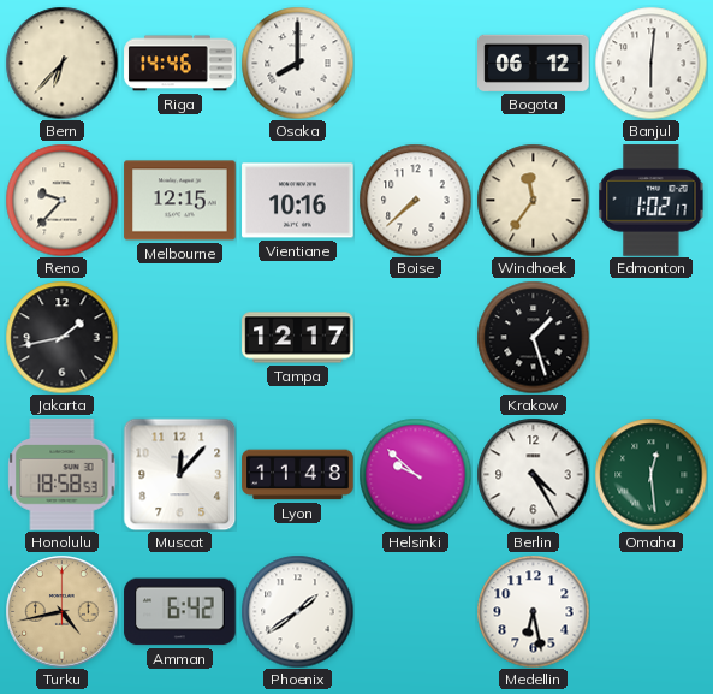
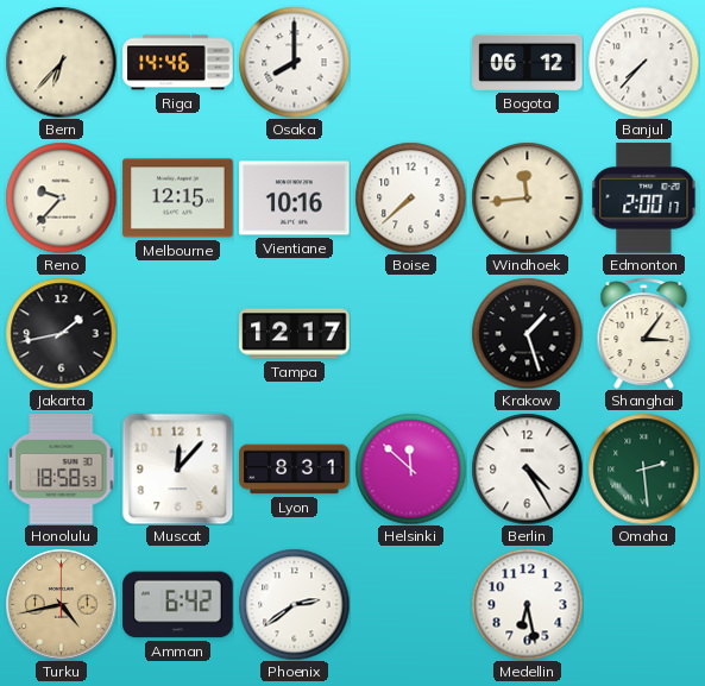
Banjul: 6:01 -> 7:37
Windhoek: 11:36 -> 11:44
Edmonton: 1:02 -> 2:00
Shanghai: none -> 3:06
Lyon: 11:48 -> 8:31
Helsinki: 9:52 -> 11:52
Omaha: 12:29 -> 2:29
Phoenix: 1:39 -> 2:39
